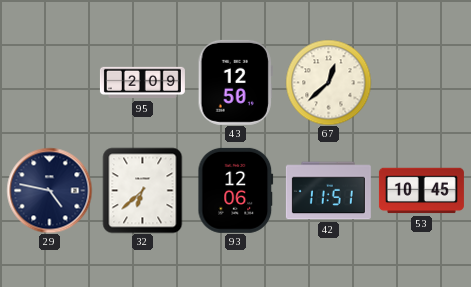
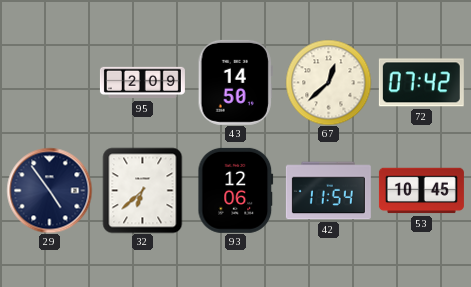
43: 12:50 -> 14:50
72: none -> 07:42
29: 4:47 -> 4:54
42: 11:51 -> 11:54
